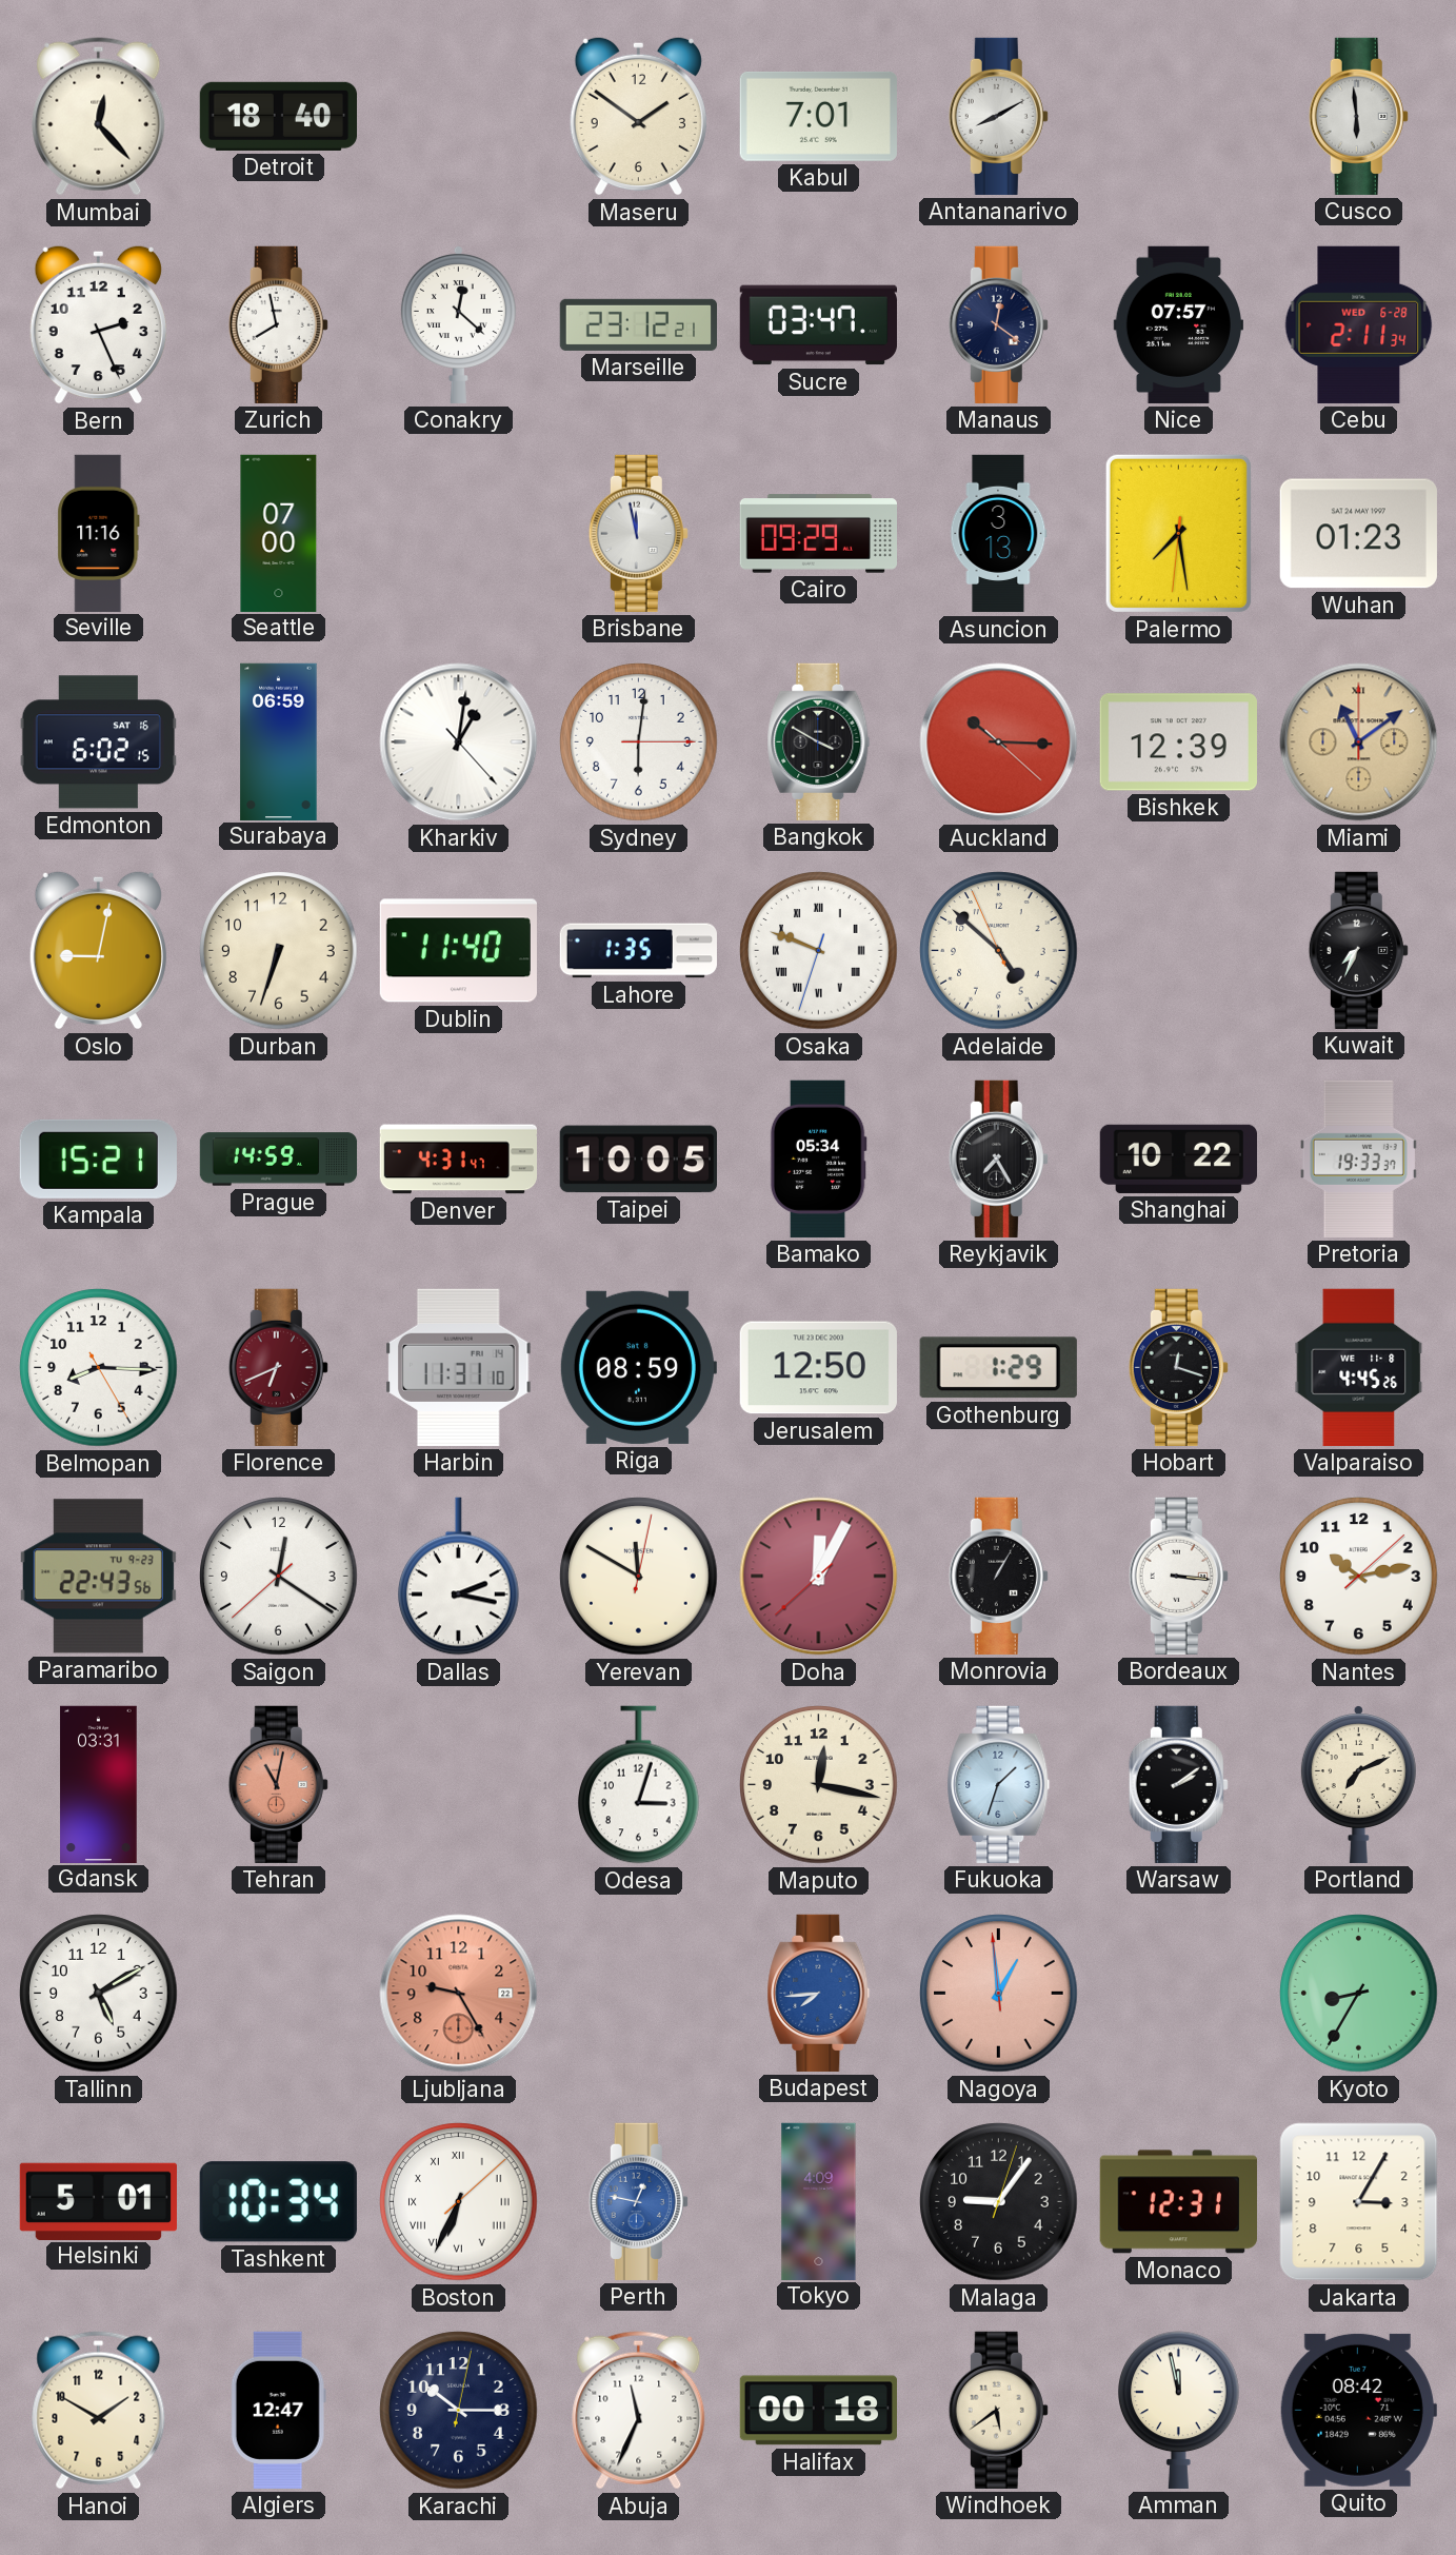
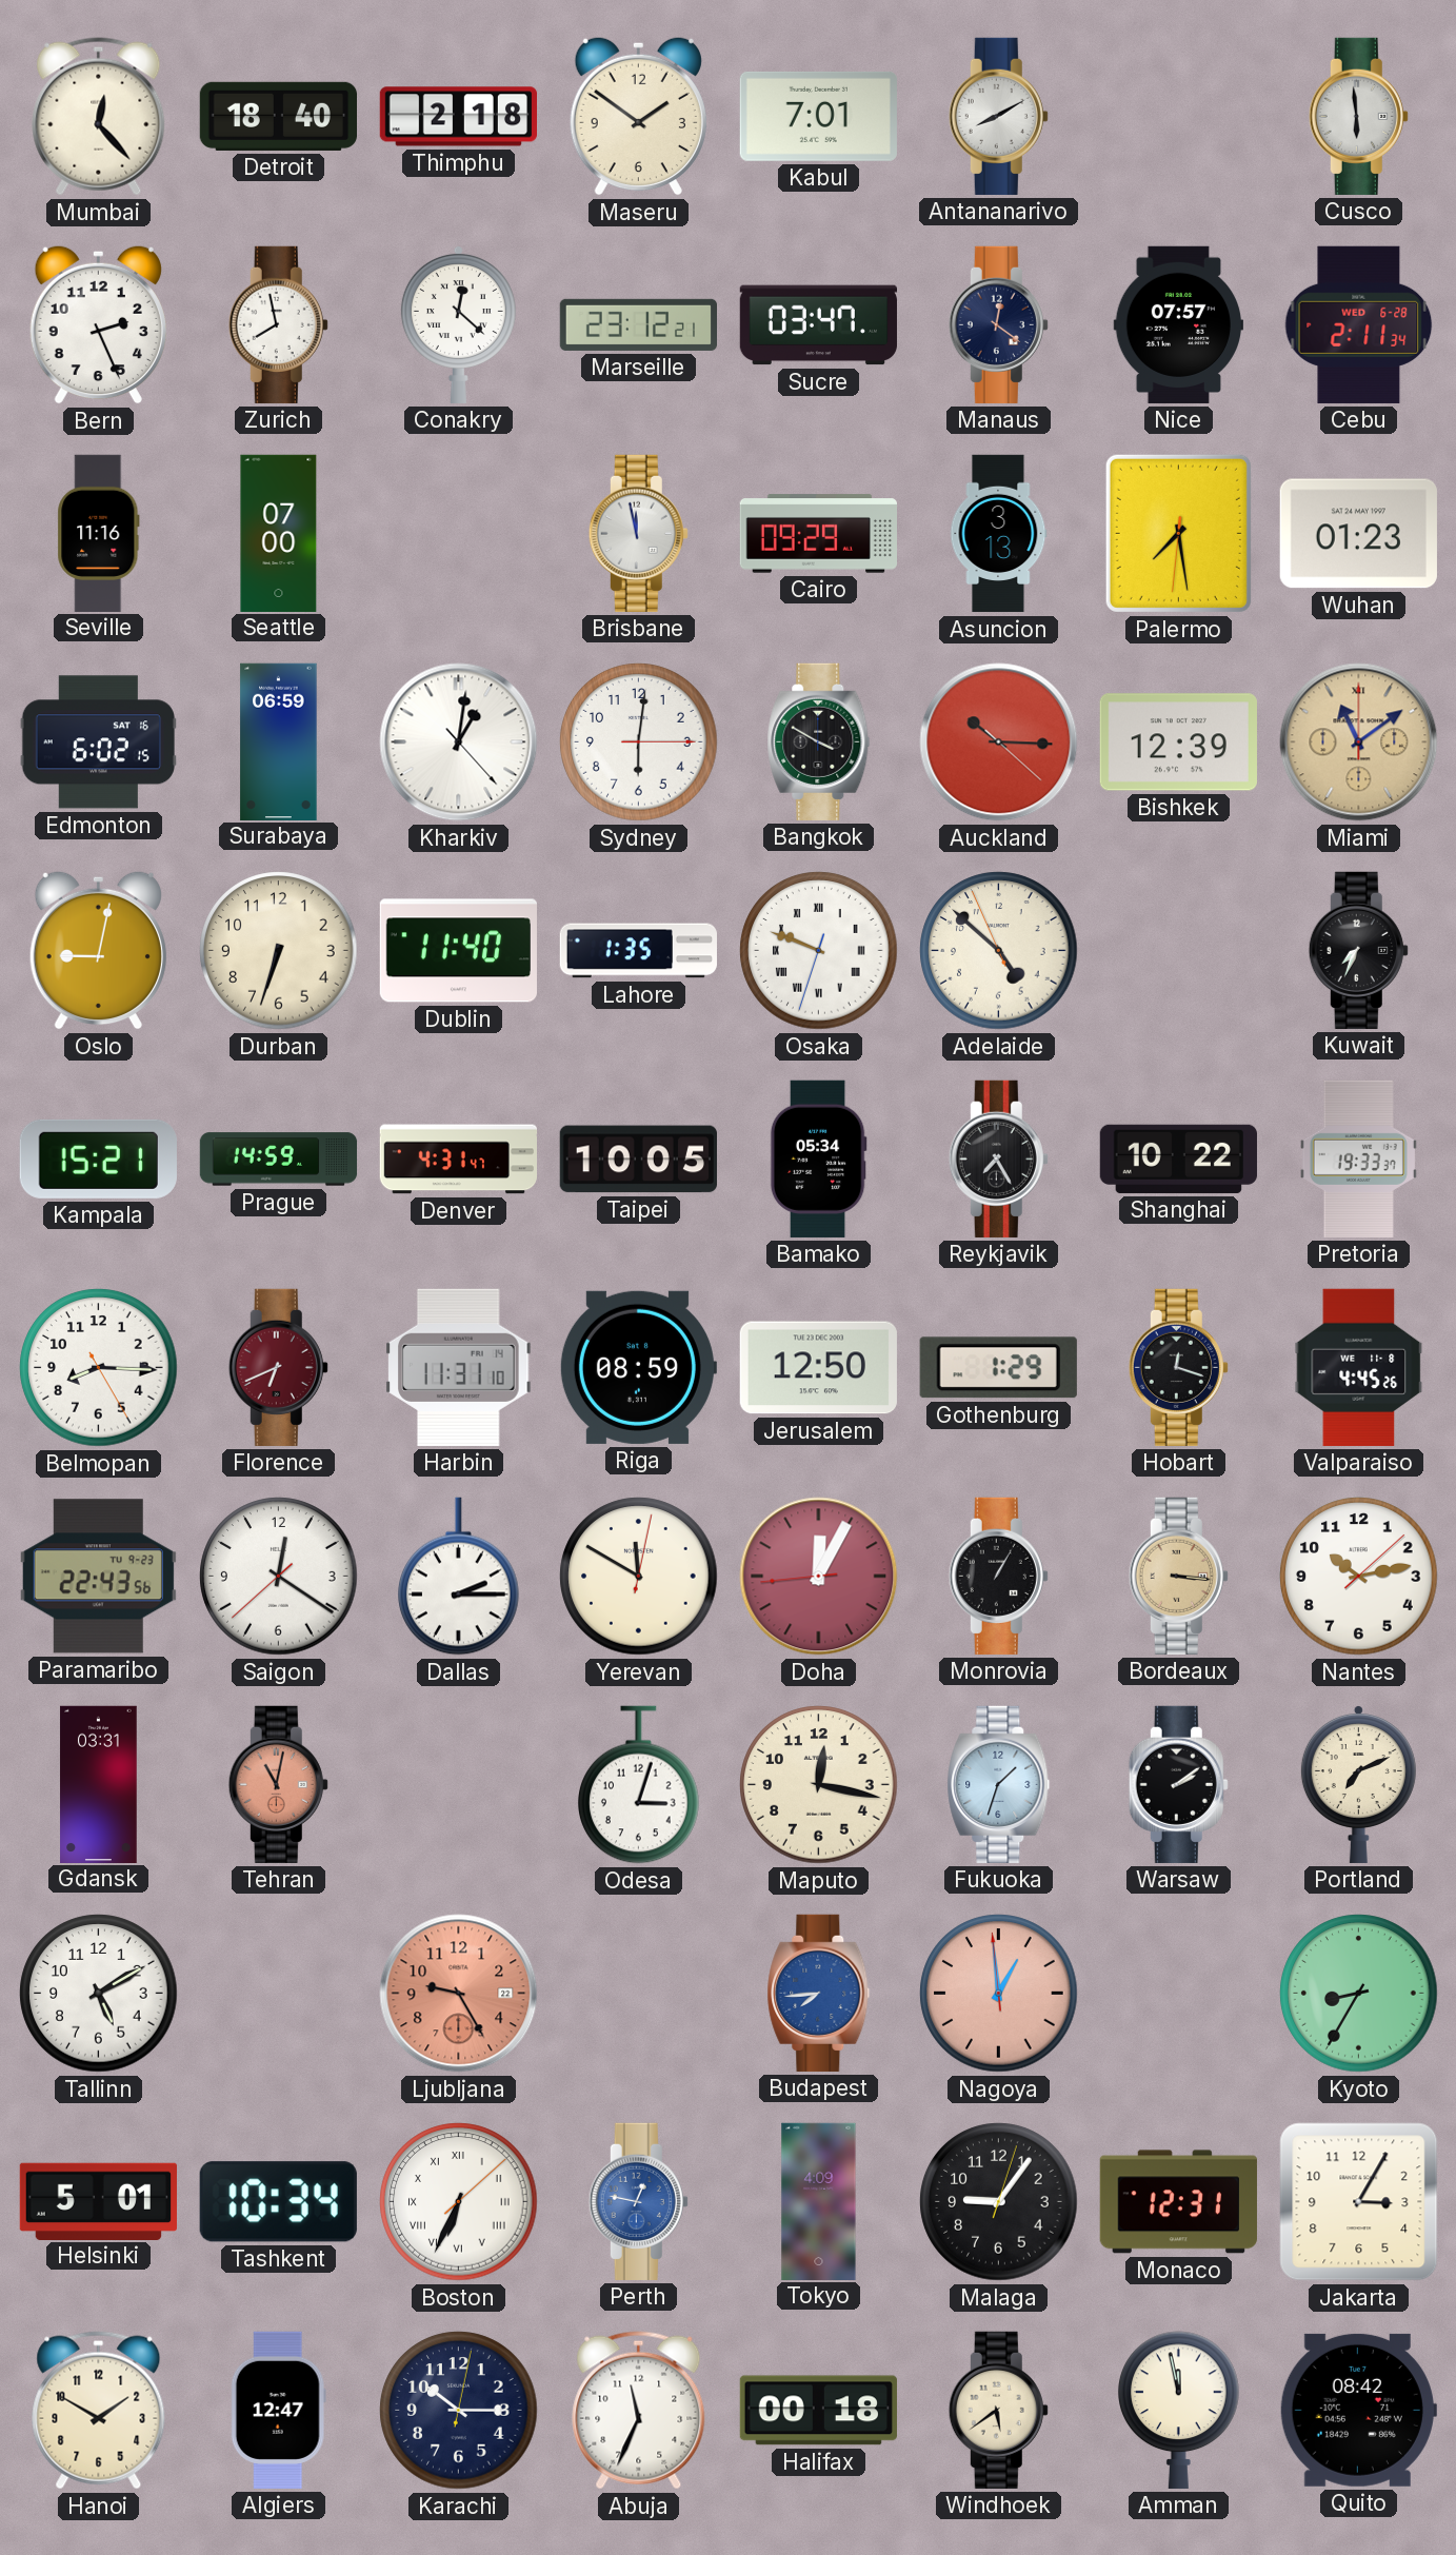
Thimphu: none -> 2:18
Dallas: 2:17 -> 2:15
Doha: 12:04:38 -> 12:04:44
Bordeaux dial: white -> champagne
